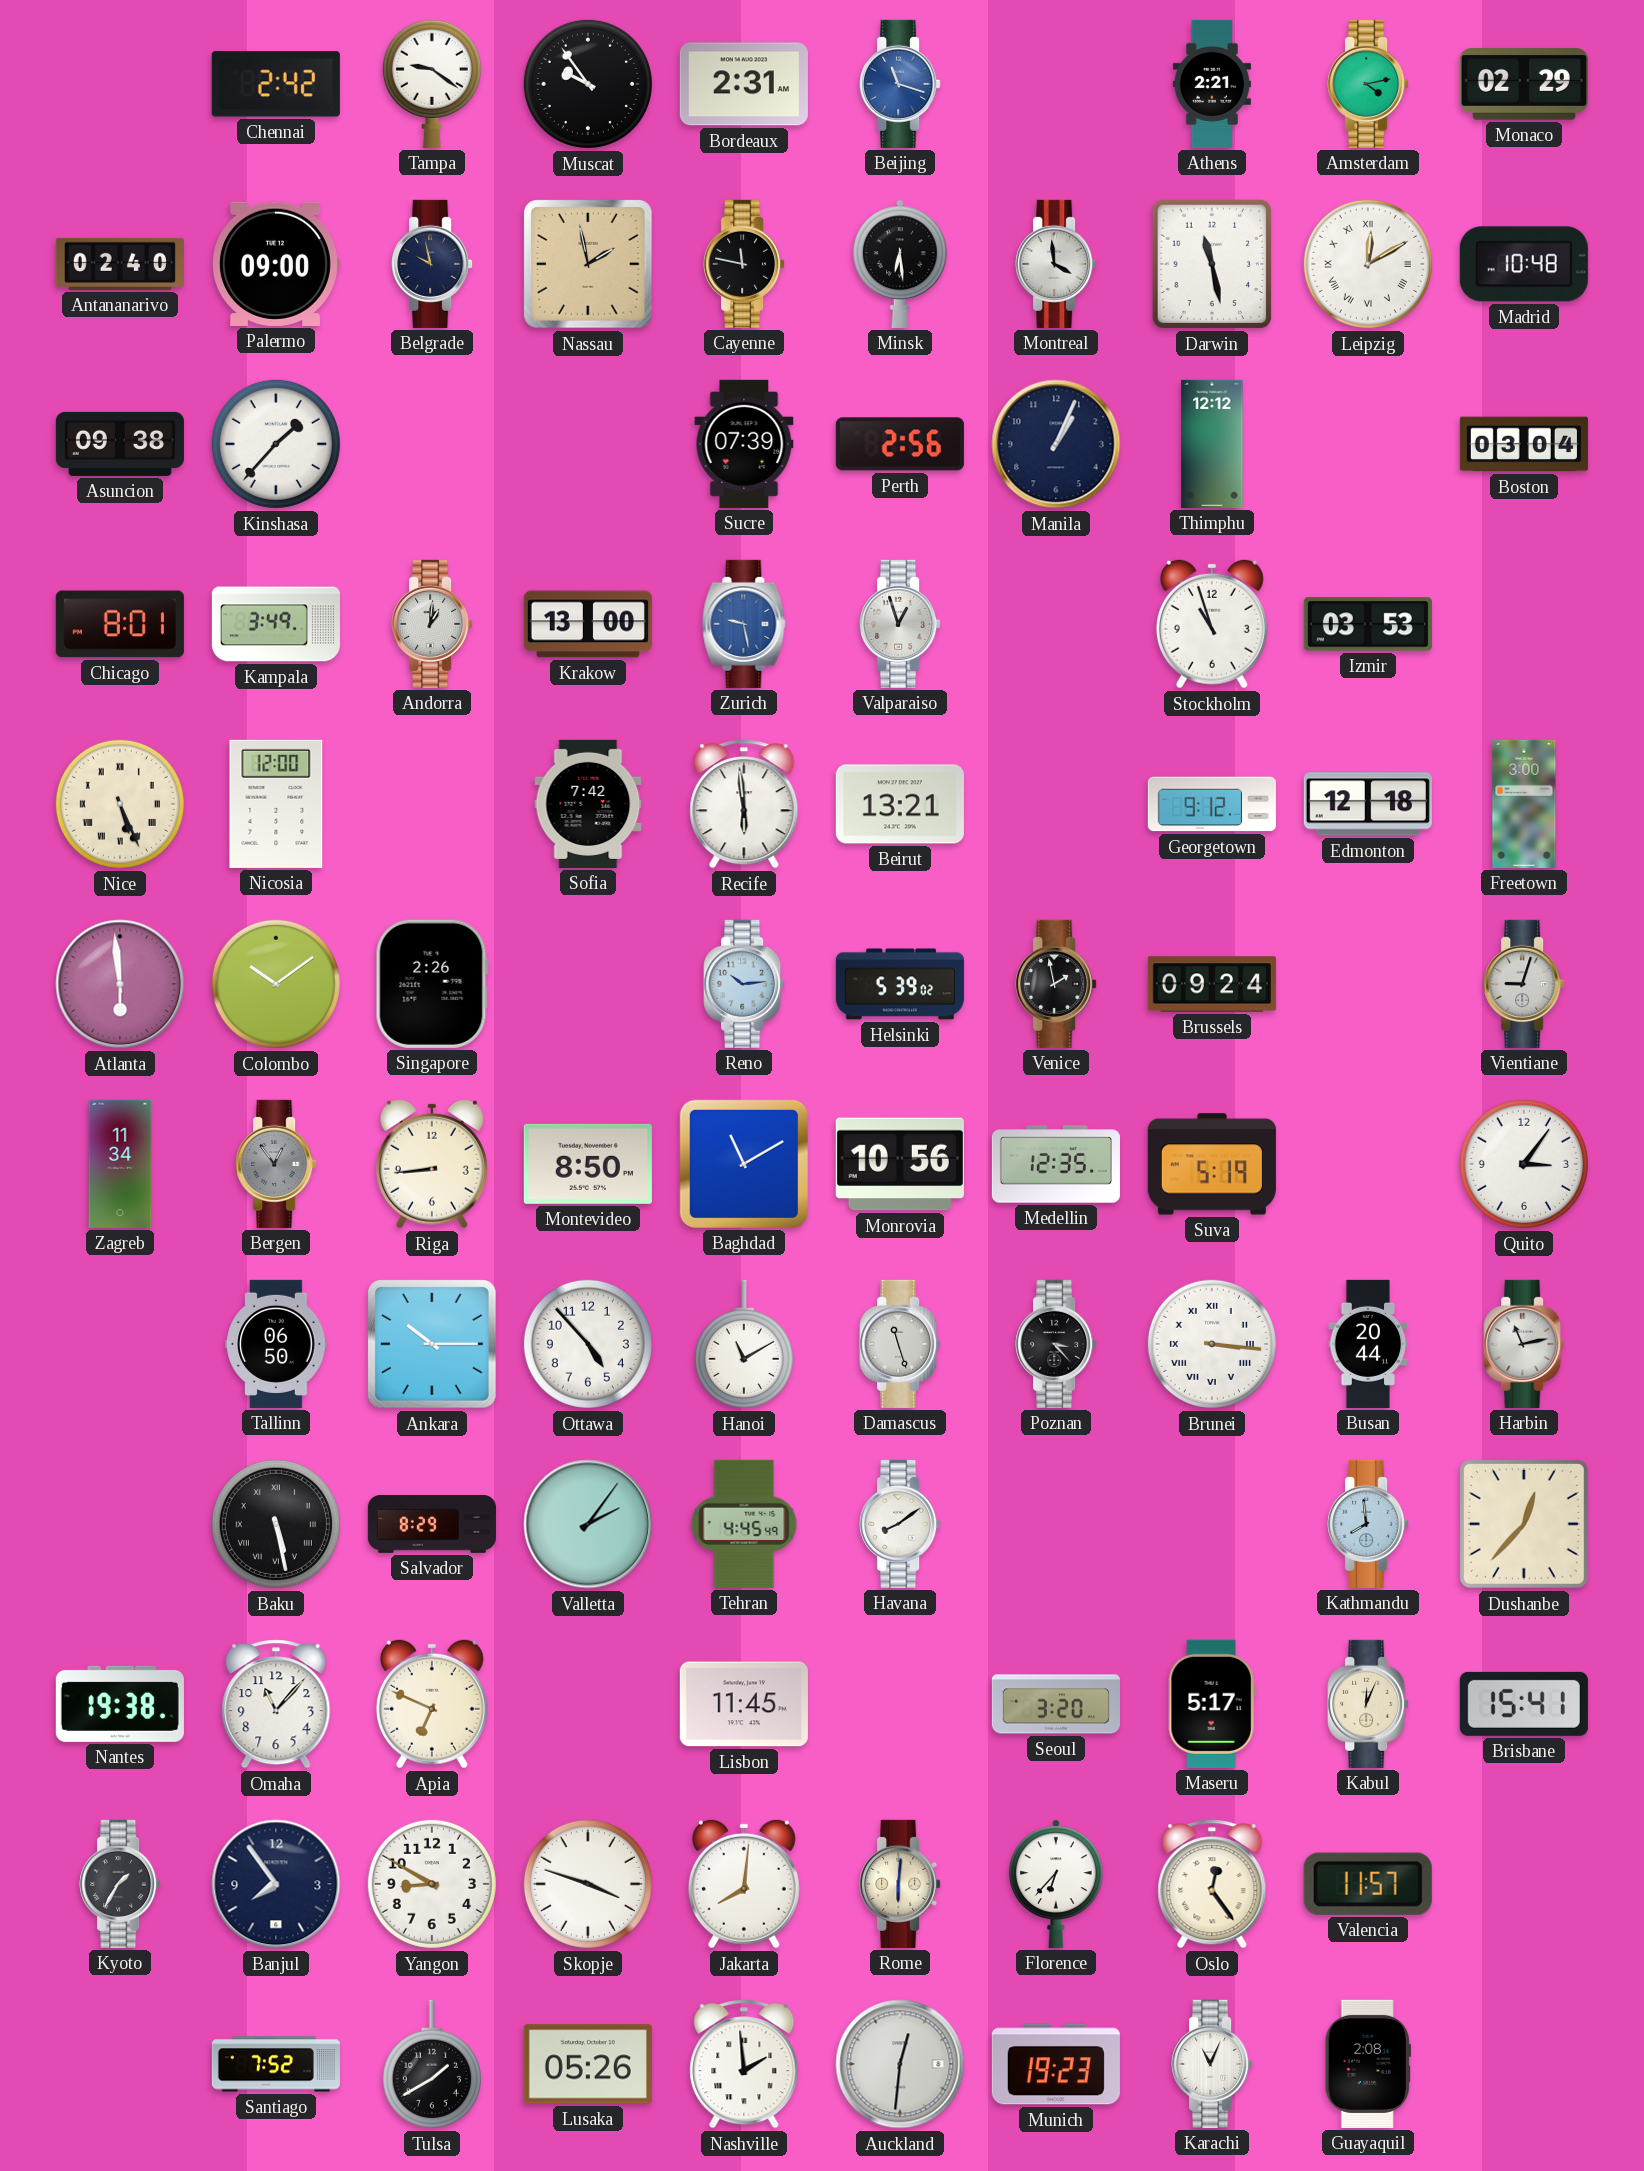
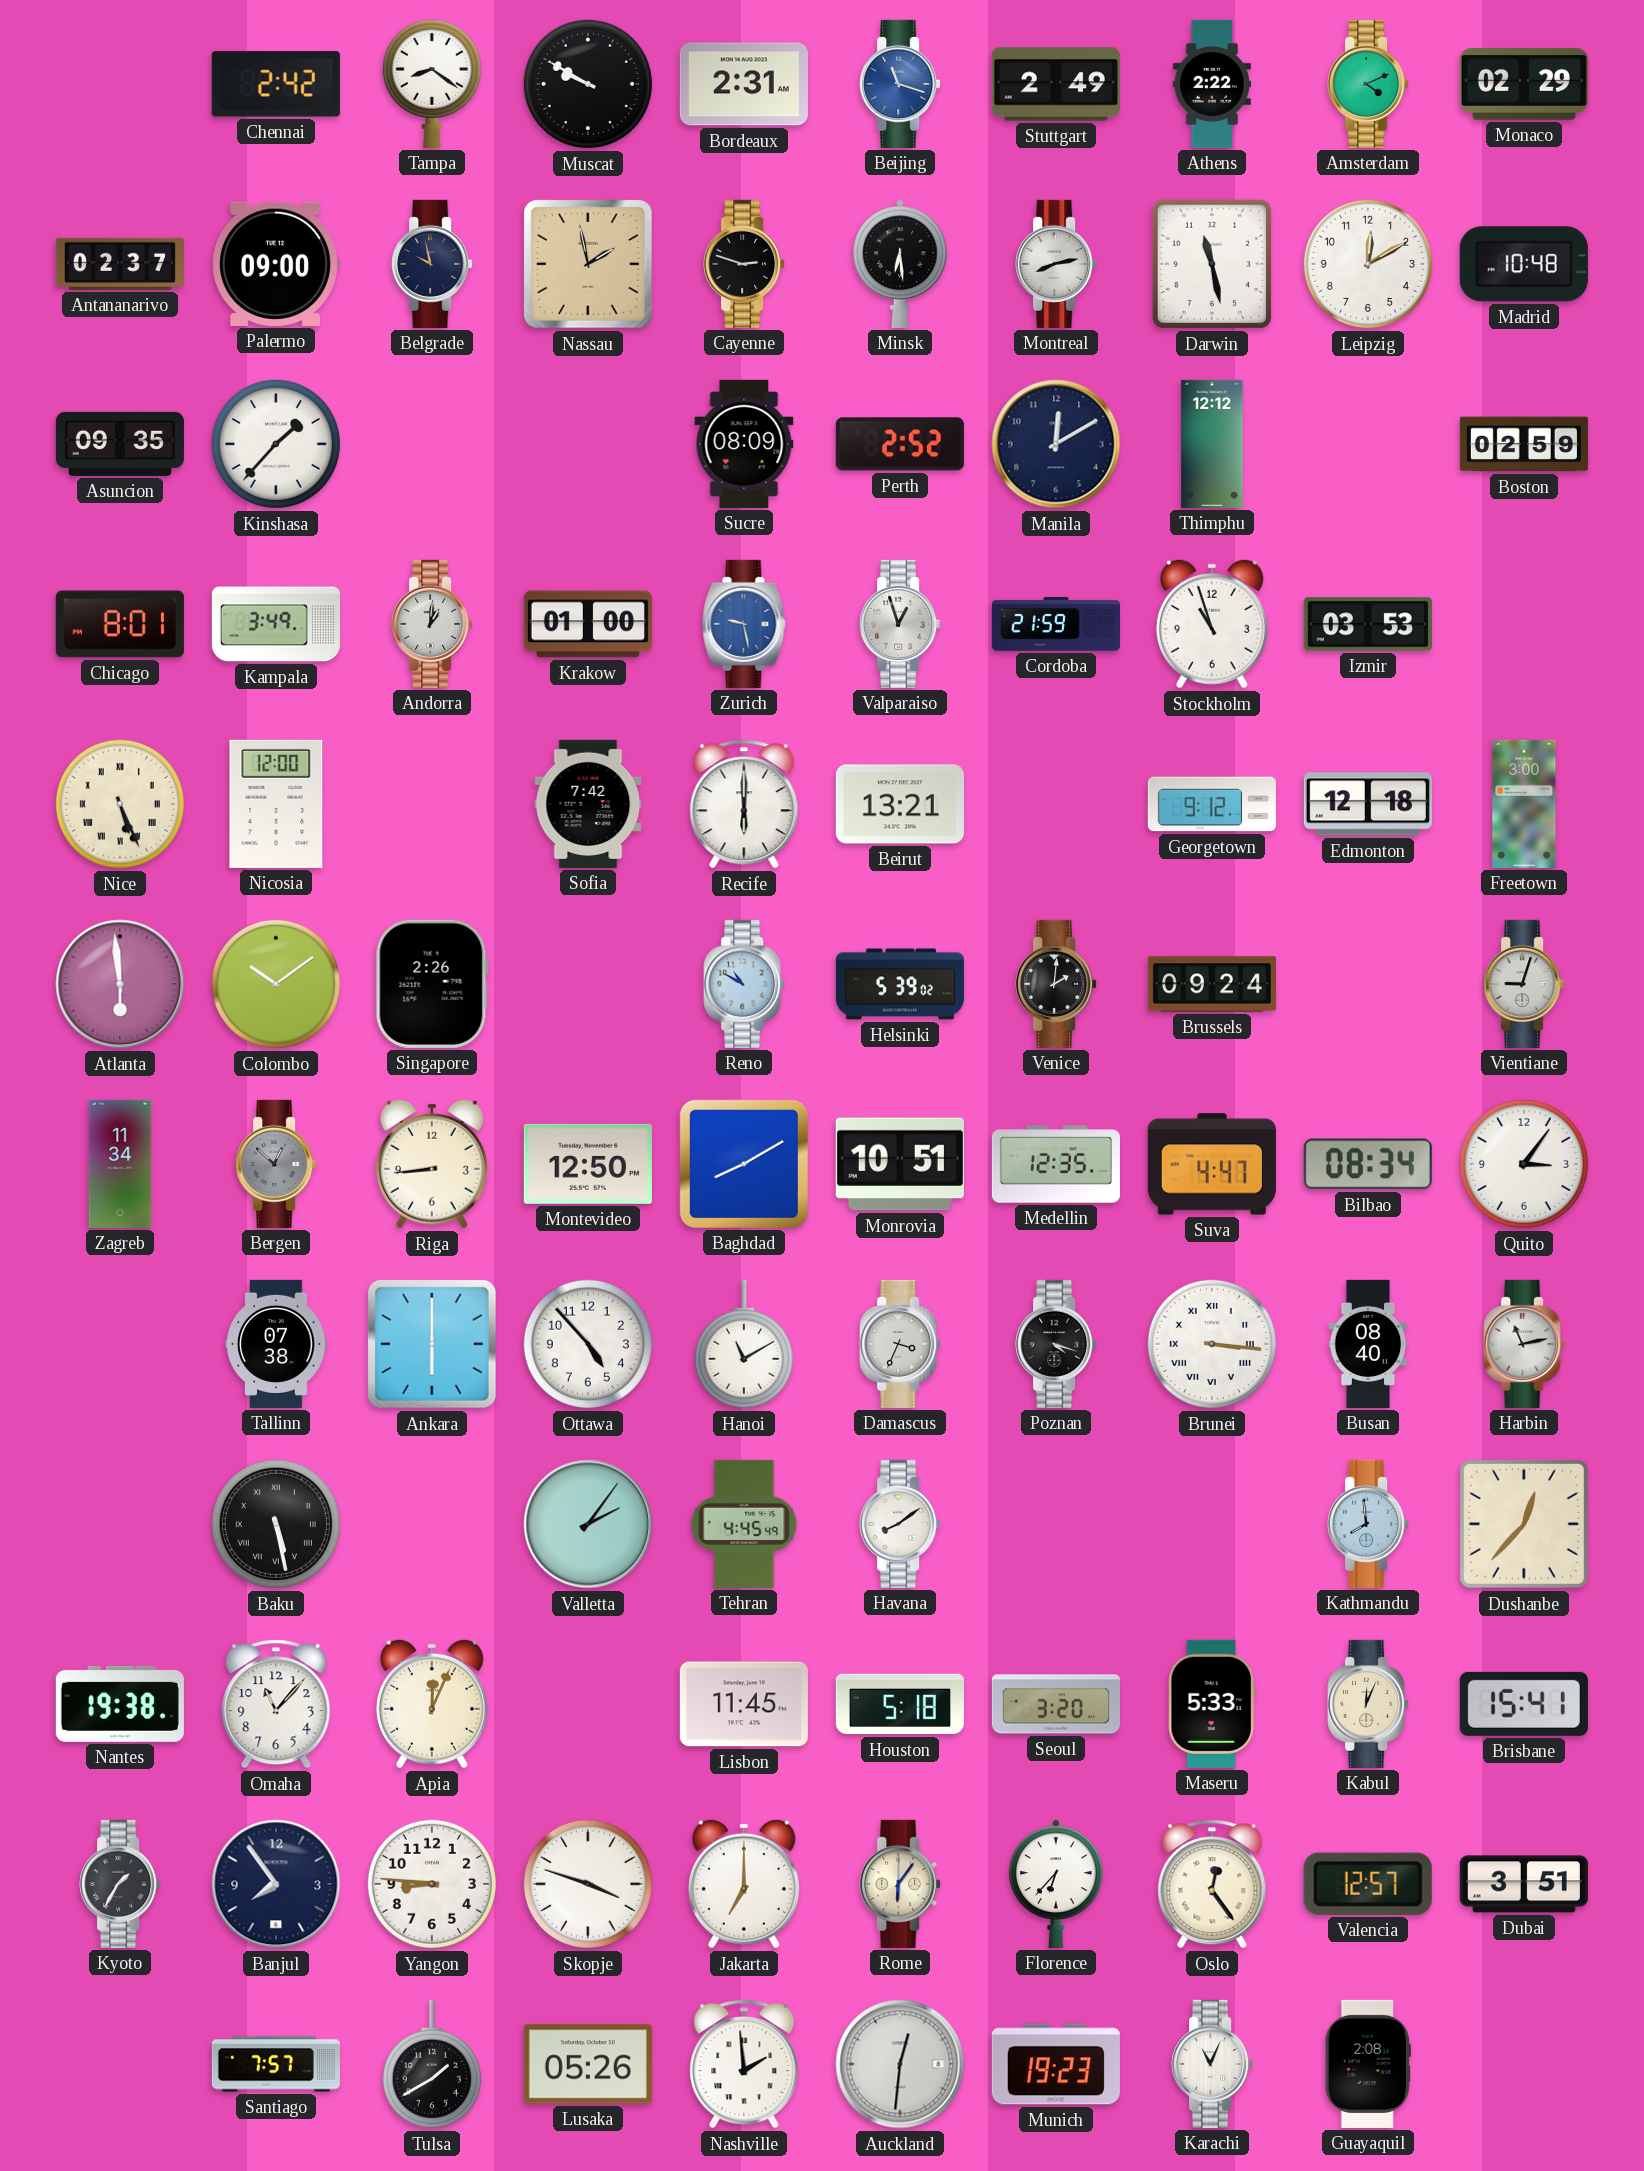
Tampa: 9:21 -> 8:21
Muscat: 9:54 -> 9:50
Stuttgart: none -> 2:49
Athens: 2:21 -> 2:22
Amsterdam: 4:13 -> 4:11
Antananarivo: 02:40 -> 02:37
Cayenne: 11:47 -> 2:48
Montreal: 3:59 -> 8:13
Leipzig numerals: Roman -> Arabic
Asuncion: 09:38 -> 09:35
Sucre: 07:39 -> 08:09
Perth: 2:56 -> 2:52
Manila: 1:04 -> 12:10
Boston: 03:04 -> 02:59
Krakow: 13:00 -> 01:00
Cordoba: none -> 21:59
Recife: 5:59 -> 6:00
Reno: 10:14 -> 10:50
Venice: 1:58 -> 2:01
Bergen: 12:54 -> 12:52
Montevideo: 8:50 -> 12:50
Baghdad: 11:10 -> 8:10
Monrovia: 10:56 -> 10:51
Suva: 5:19 -> 4:47
Bilbao: none -> 08:34
Tallinn: 06:50 -> 07:38
Ankara: 10:15 -> 6:00
Damascus: 11:27 -> 3:34
Poznan: 3:23 -> 4:18
Busan: 20:44 -> 08:40
Salvador: 8:29 -> none
Apia: 6:49 -> 12:04
Houston: none -> 5:18
Maseru: 5:17 -> 5:33
Yangon: 8:50 -> 8:46
Jakarta: 8:01 -> 7:00
Rome: 6:01 -> 6:06
Valencia: 11:57 -> 12:57
Dubai: none -> 3:51
Santiago: 7:52 -> 7:57
